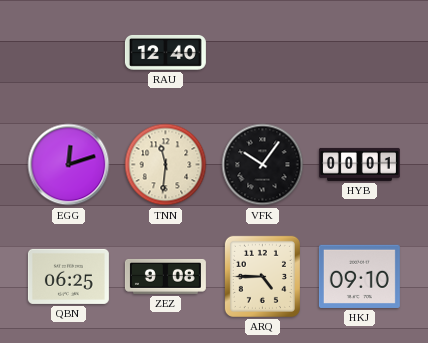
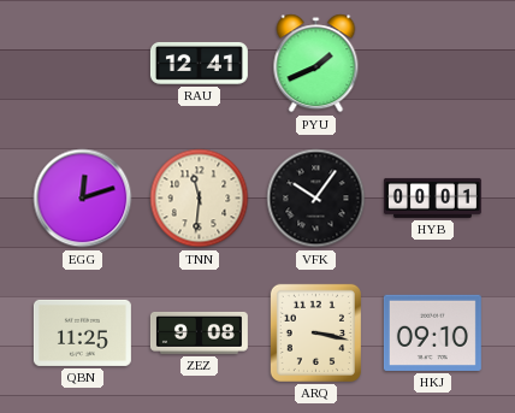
RAU: 12:40 -> 12:41
PYU: none -> 1:41
QBN: 06:25 -> 11:25
ARQ: 4:45 -> 3:17
